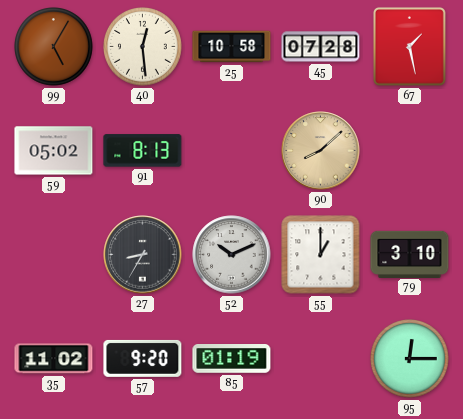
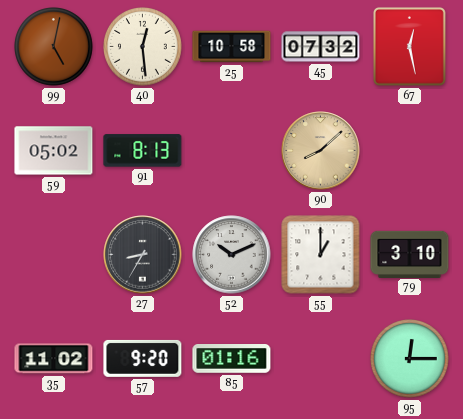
99: 5:05 -> 5:02
45: 07:28 -> 07:32
67: 1:28 -> 12:28
85: 01:19 -> 01:16
